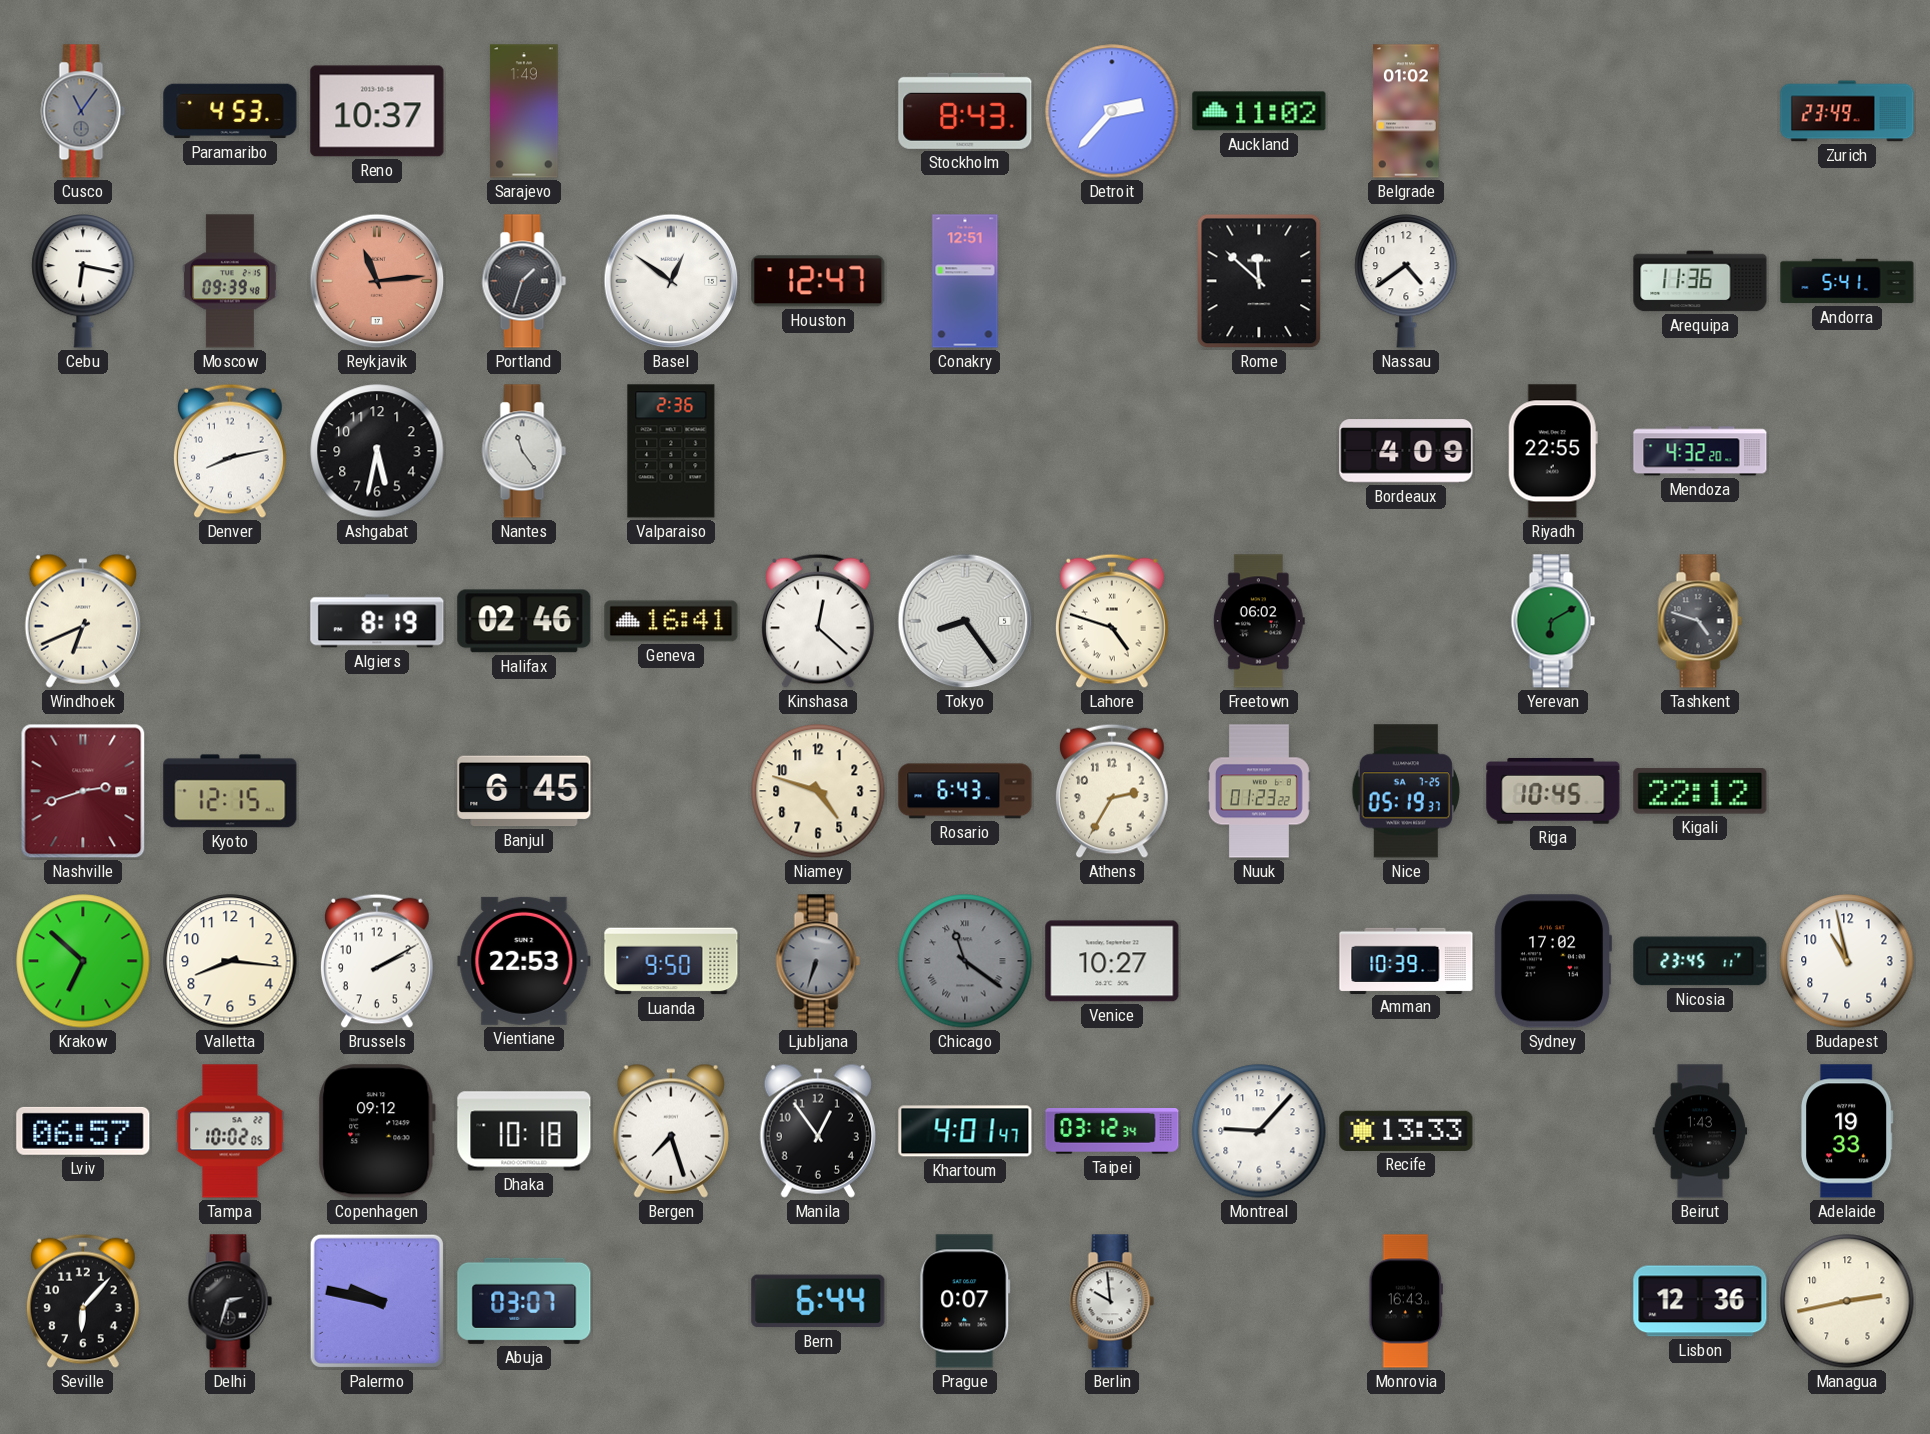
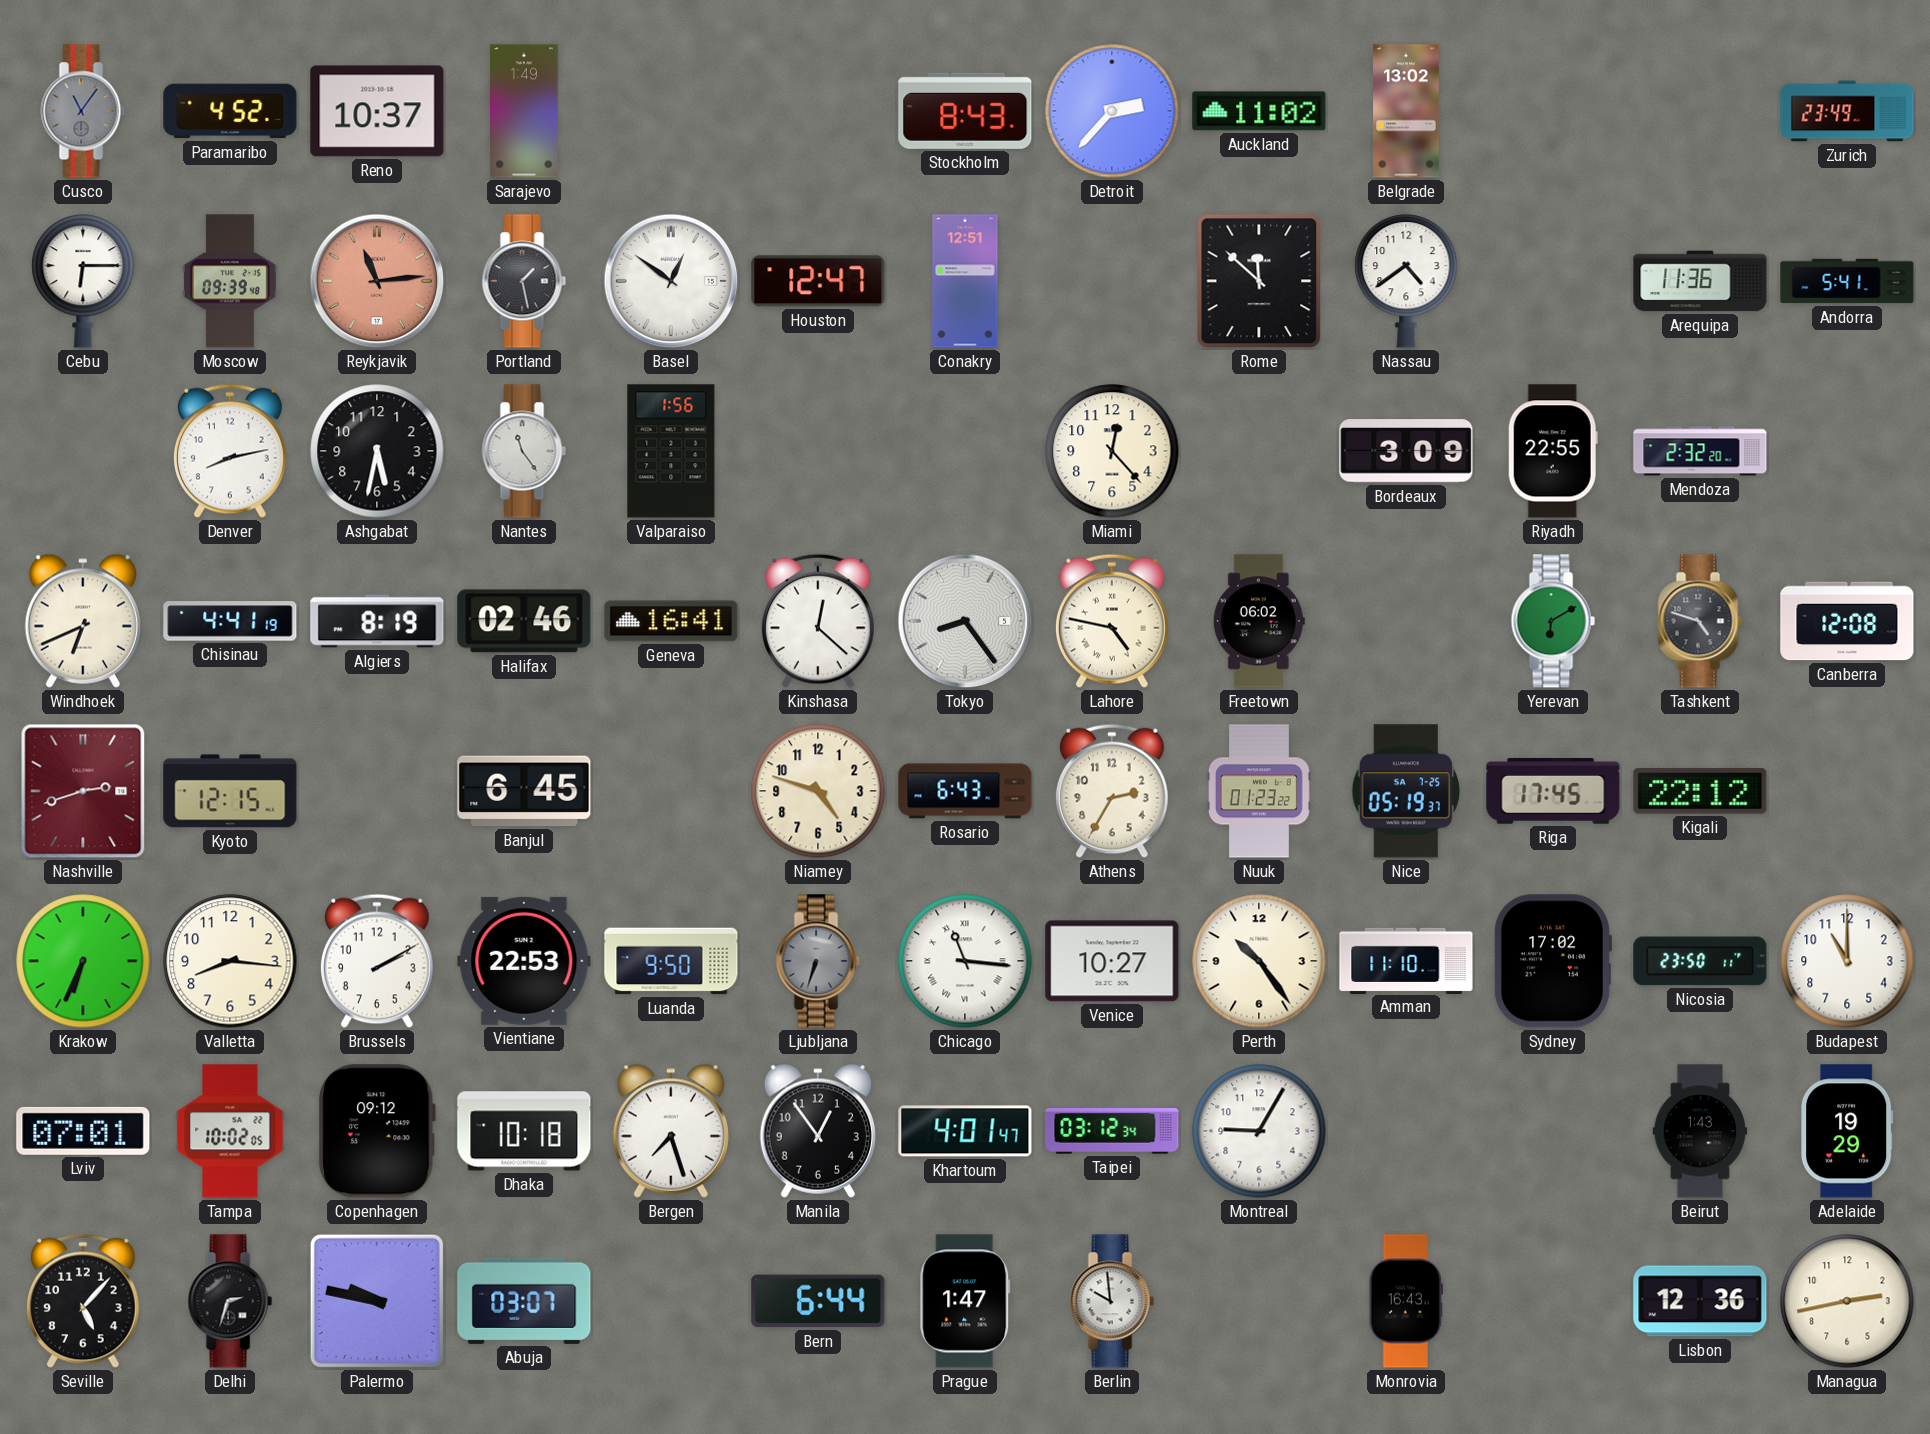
Paramaribo: 4:53 -> 4:52
Belgrade: 01:02 -> 13:02
Cebu: 6:17 -> 6:15
Portland: 1:33 -> 1:28
Valparaiso: 2:36 -> 1:56
Miami: none -> 12:23
Bordeaux: 4:09 -> 3:09
Mendoza: 4:32 -> 2:32
Chisinau: none -> 4:41
Lahore: 4:48 -> 4:47
Canberra: none -> 12:08
Riga: 10:45 -> 17:45
Krakow: 6:52 -> 6:34
Chicago: 11:21 -> 11:16
Chicago dial: grey -> white
Perth: none -> 10:24
Amman: 10:39 -> 11:10
Nicosia: 23:45 -> 23:50
Budapest: 10:58 -> 11:00
Lviv: 06:57 -> 07:01
Montreal: 9:07 -> 9:05
Recife: 13:33 -> none
Adelaide: 19:33 -> 19:29
Seville: 6:07 -> 5:07
Prague: 0:07 -> 1:47
